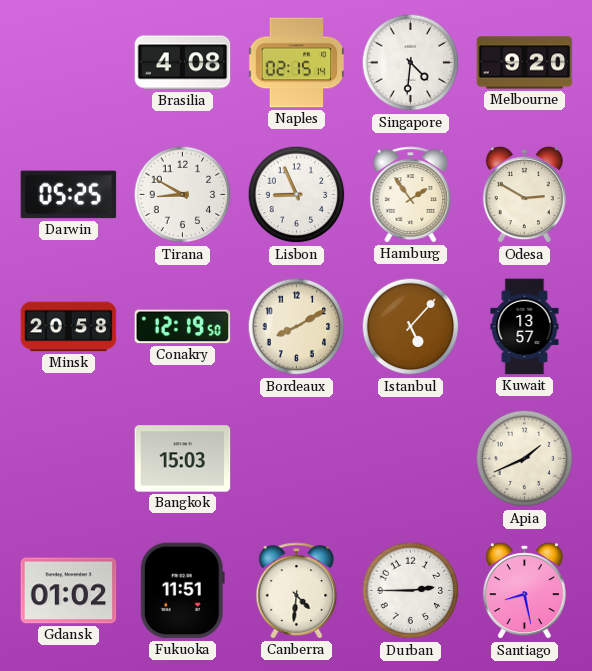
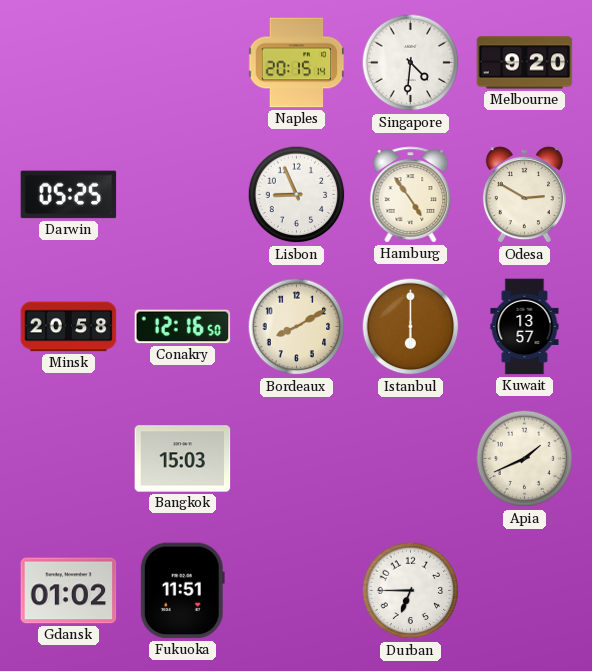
Brasilia: 4:08 -> none
Naples: 02:15 -> 20:15
Tirana: 8:50 -> none
Hamburg: 1:54 -> 4:54
Conakry: 12:19 -> 12:16
Istanbul: 5:07 -> 6:00
Canberra: 4:31 -> none
Durban: 2:45 -> 6:45
Santiago: 8:28 -> none
